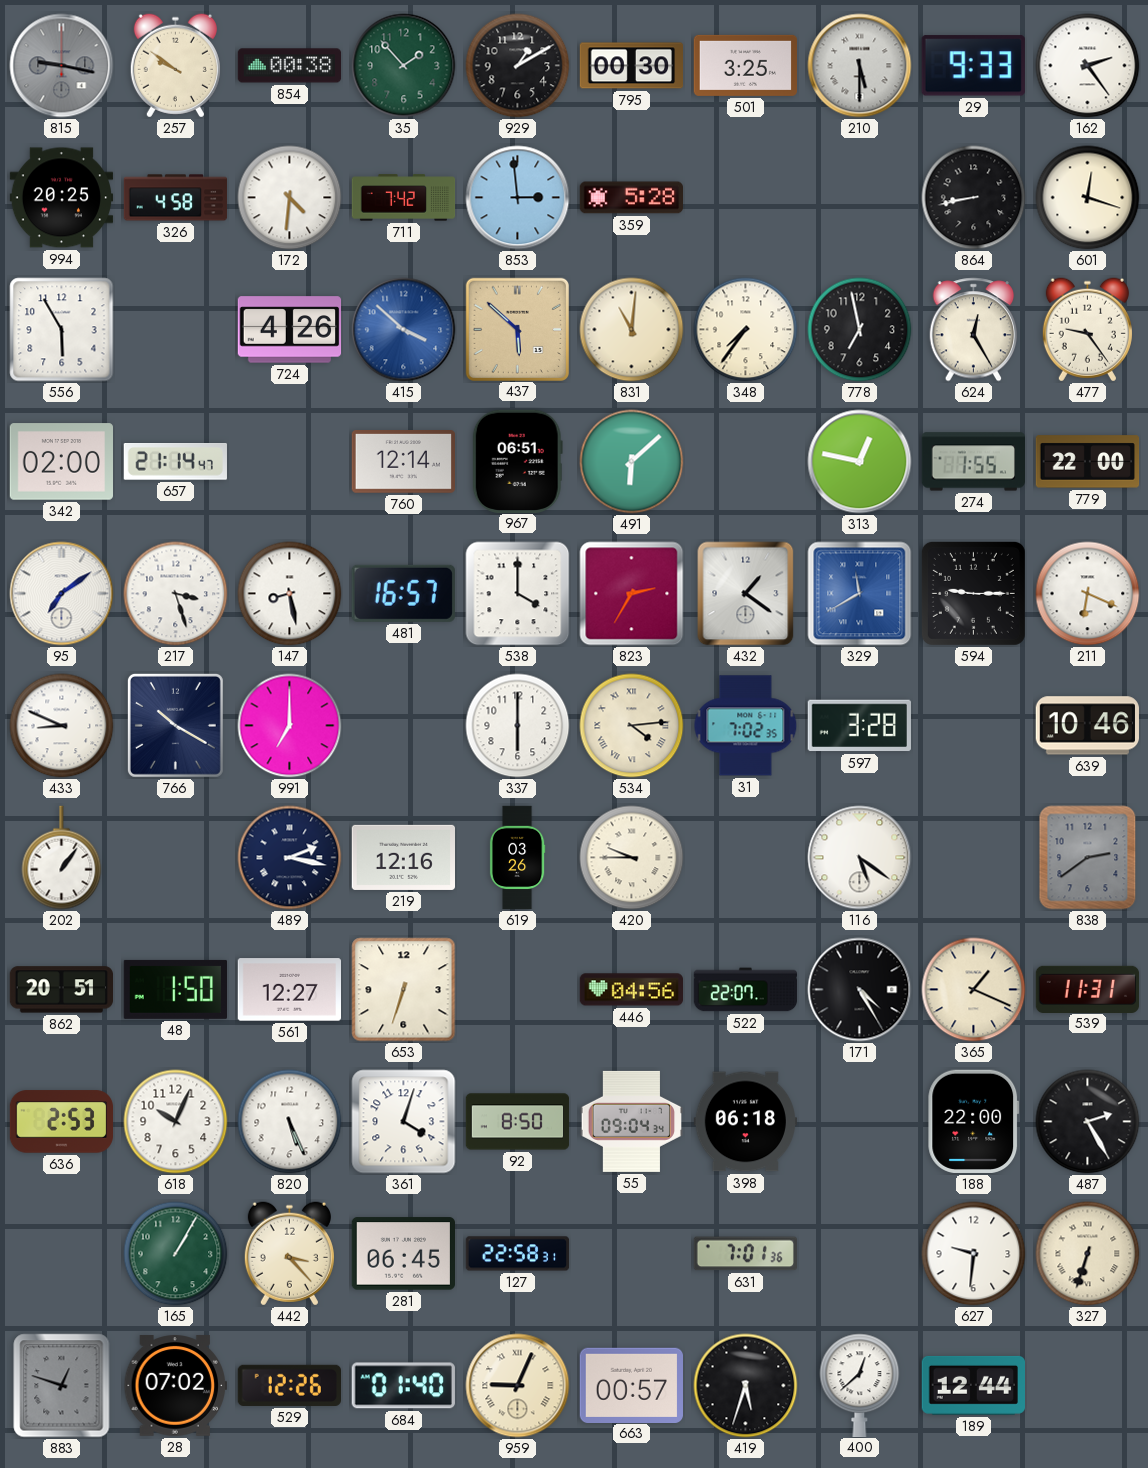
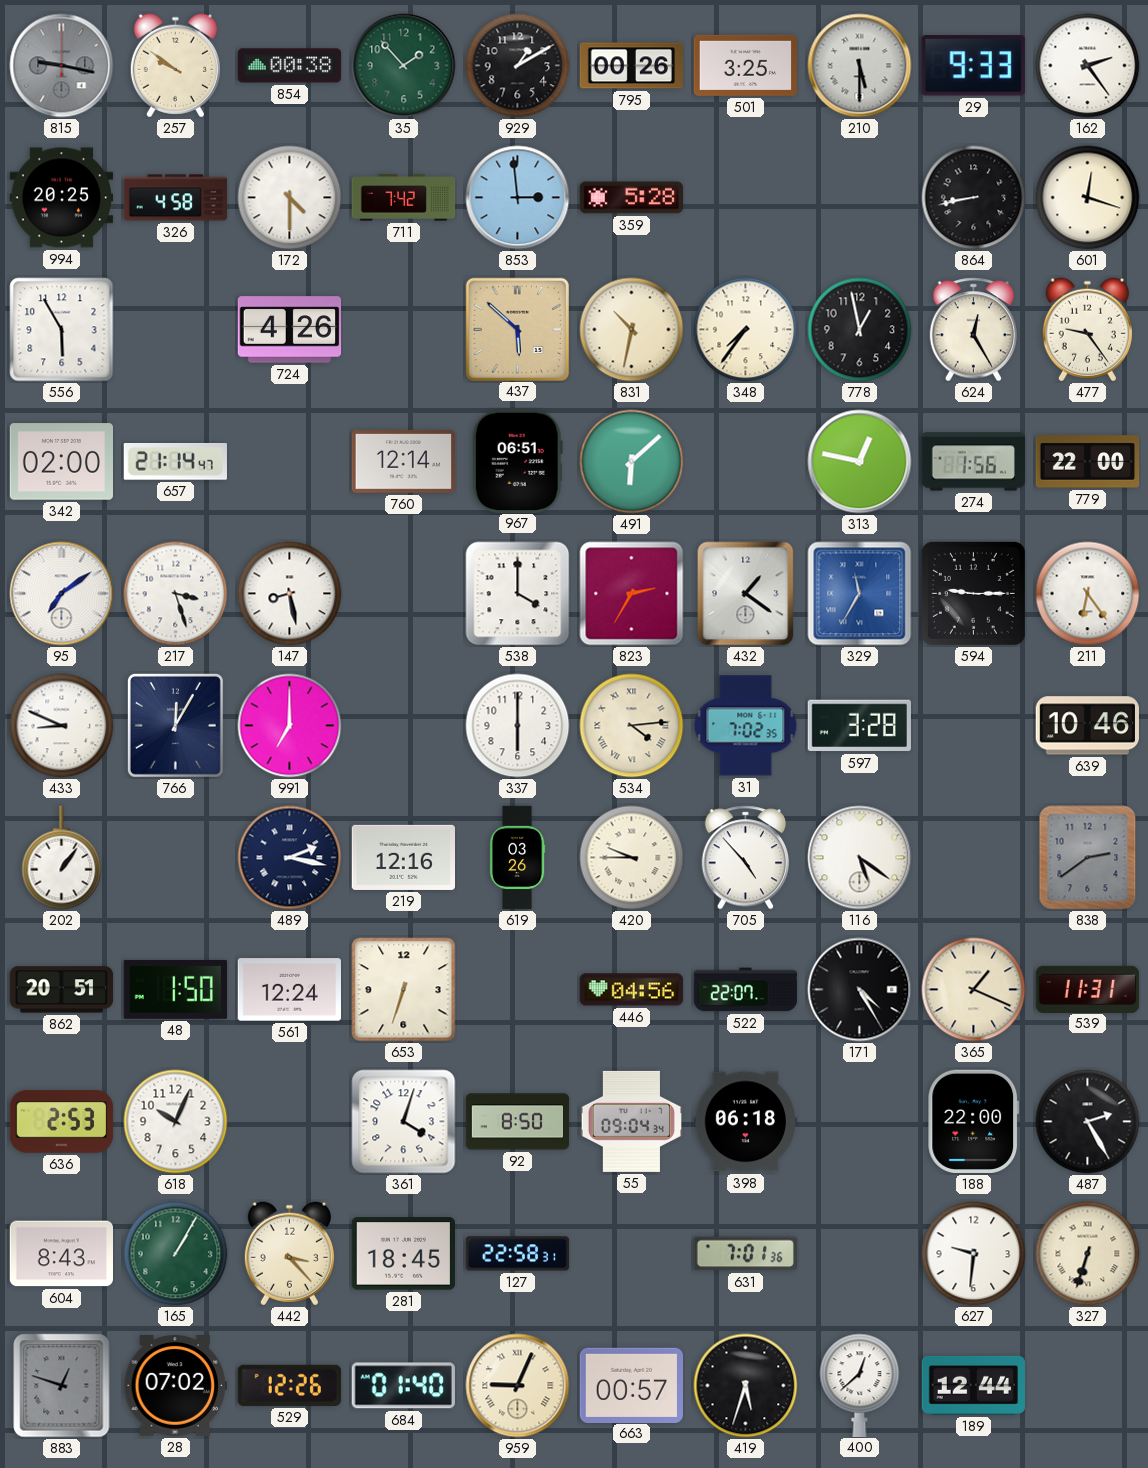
795: 00:30 -> 00:26
172: 4:31 -> 4:30
415: 3:52 -> none
831: 11:01 -> 10:32
778: 6:58 -> 12:58
274: 1:55 -> 1:56
481: 16:57 -> none
329: 11:40 -> 11:35
211: 6:19 -> 6:24
766: 10:20 -> 12:05
705: none -> 4:53
561: 12:27 -> 12:24
820: 5:26 -> none
604: none -> 8:43
281: 06:45 -> 18:45
